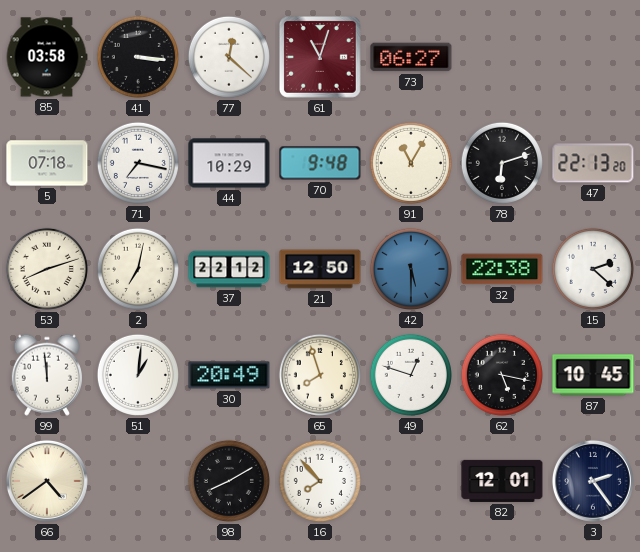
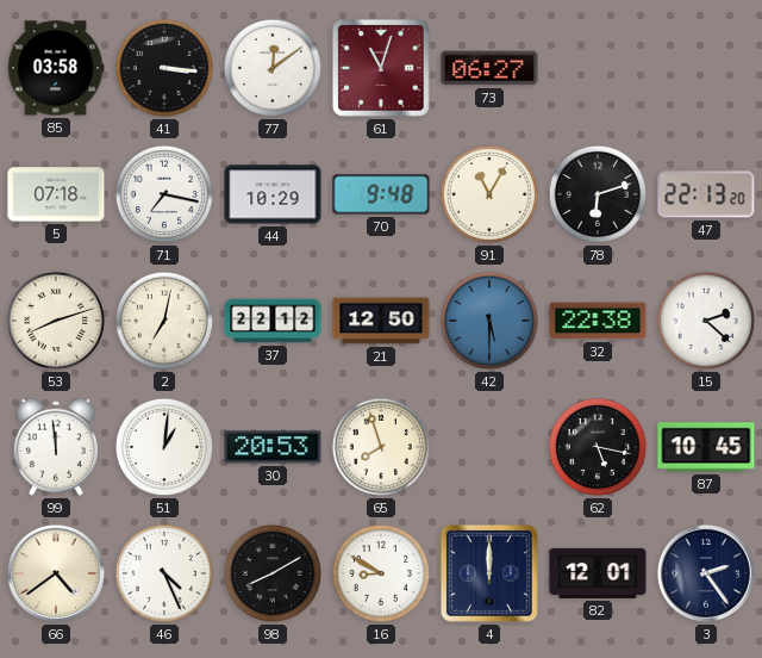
77: 12:22 -> 12:09
30: 20:49 -> 20:53
49: 12:48 -> none
46: none -> 4:26
16: 7:53 -> 8:50
4: none -> 12:00
